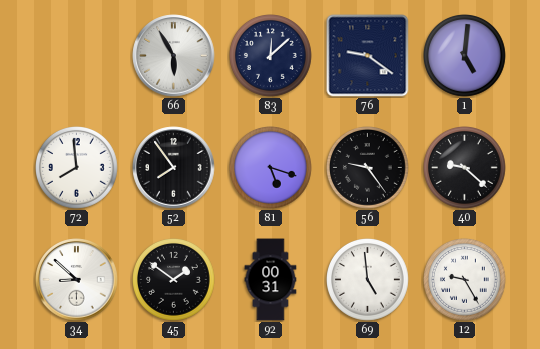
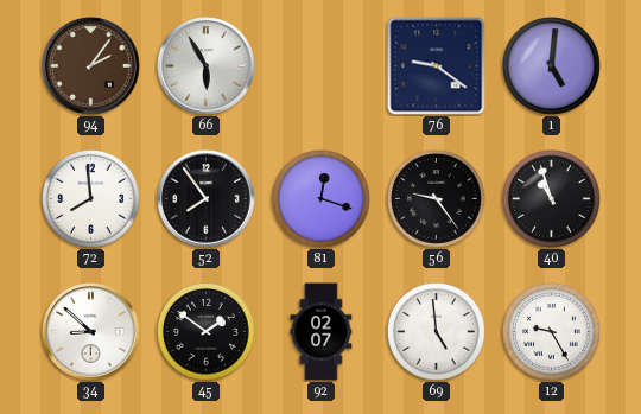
94: none -> 2:06
83: 12:08 -> none
81: 5:18 -> 12:18
40: 9:22 -> 10:57
92: 00:31 -> 02:07
